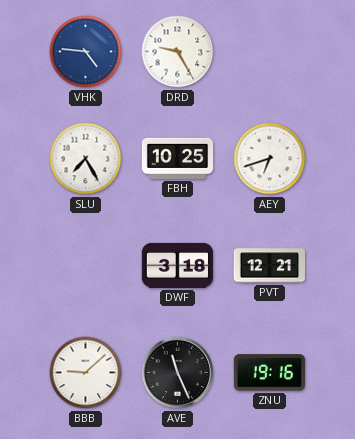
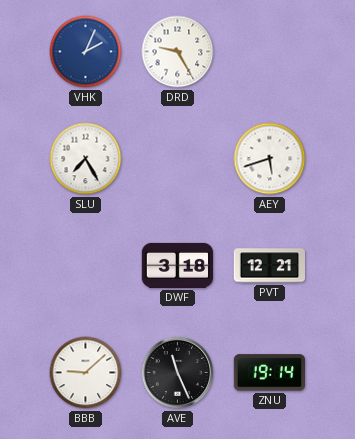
VHK: 4:46 -> 2:04
FBH: 10:25 -> none
AEY: 6:42 -> 5:42
ZNU: 19:16 -> 19:14
